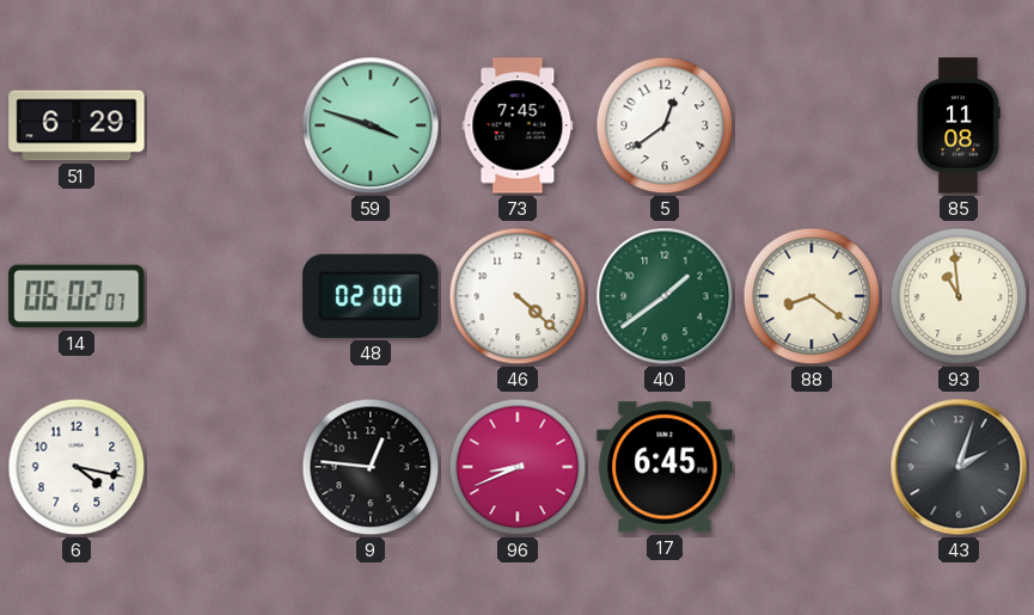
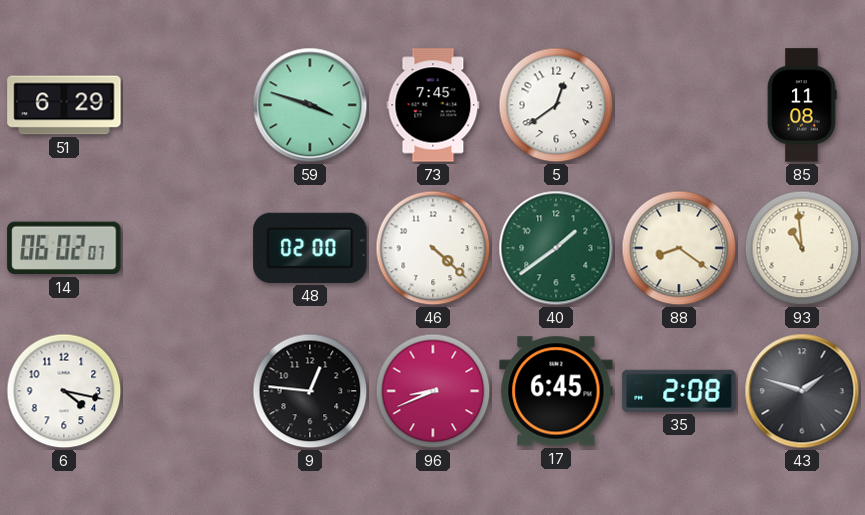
35: none -> 2:08
43: 2:03 -> 1:48
